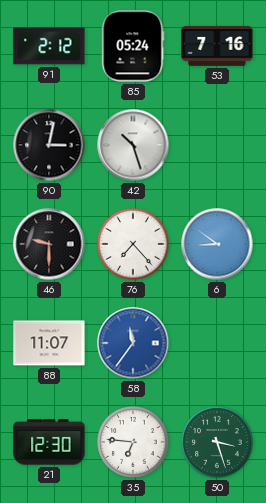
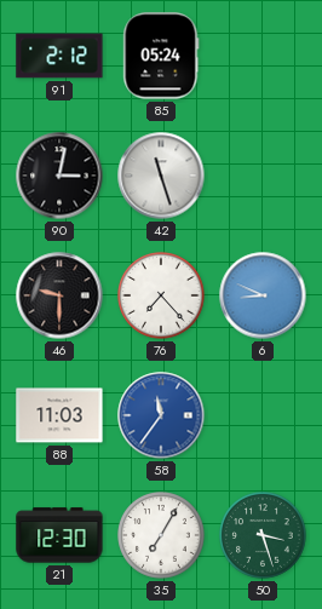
53: 7:16 -> none
42: 10:27 -> 11:27
6: 8:51 -> 8:49
88: 11:07 -> 11:03
35: 6:46 -> 7:05
